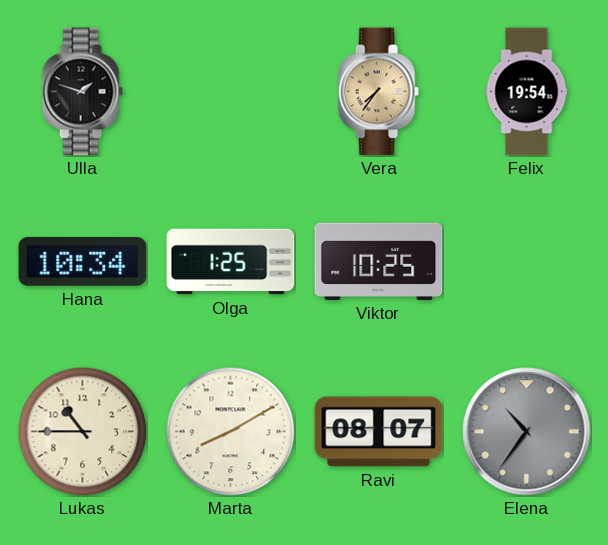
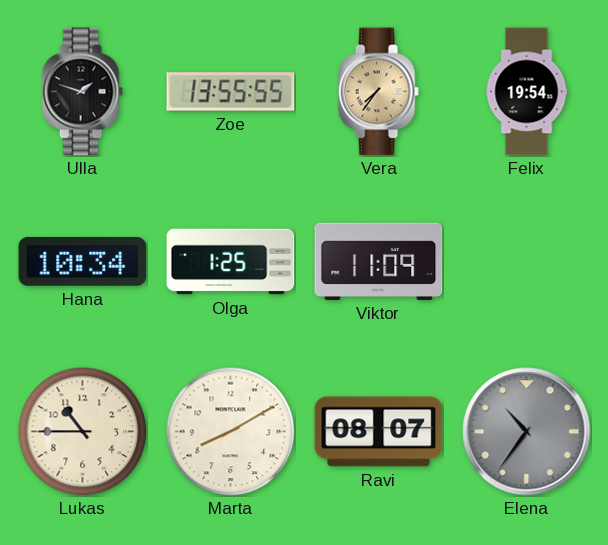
Zoe: none -> 13:55
Viktor: 10:25 -> 11:09
